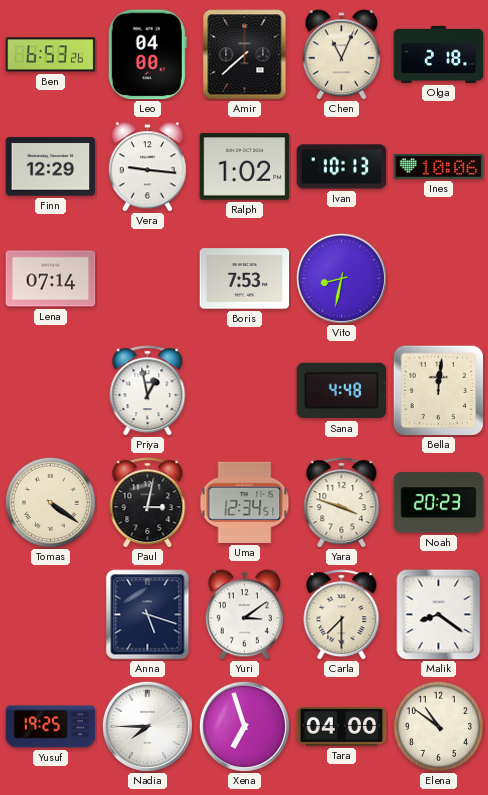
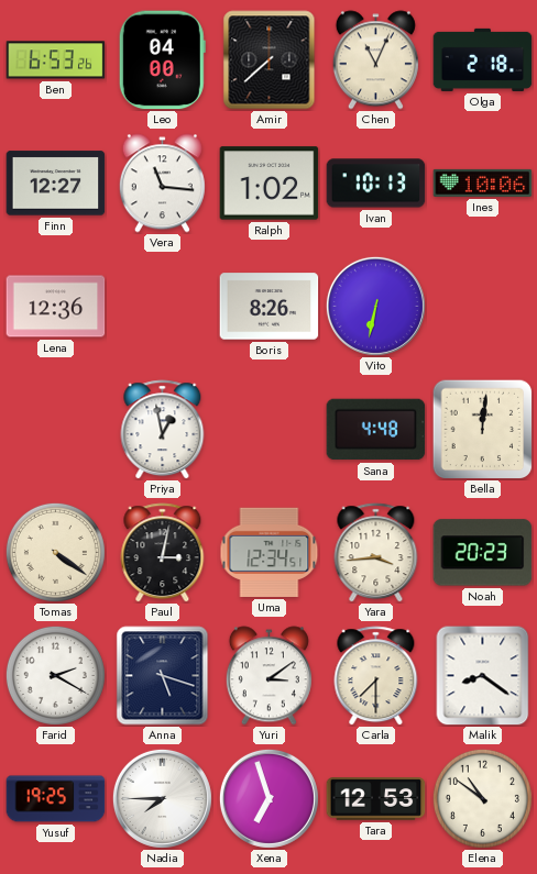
Finn: 12:29 -> 12:27
Vera: 9:16 -> 11:16
Lena: 07:14 -> 12:36
Boris: 7:53 -> 8:26
Vito: 8:32 -> 6:32
Yara: 3:48 -> 3:44
Farid: none -> 2:20
Tara: 04:00 -> 12:53
